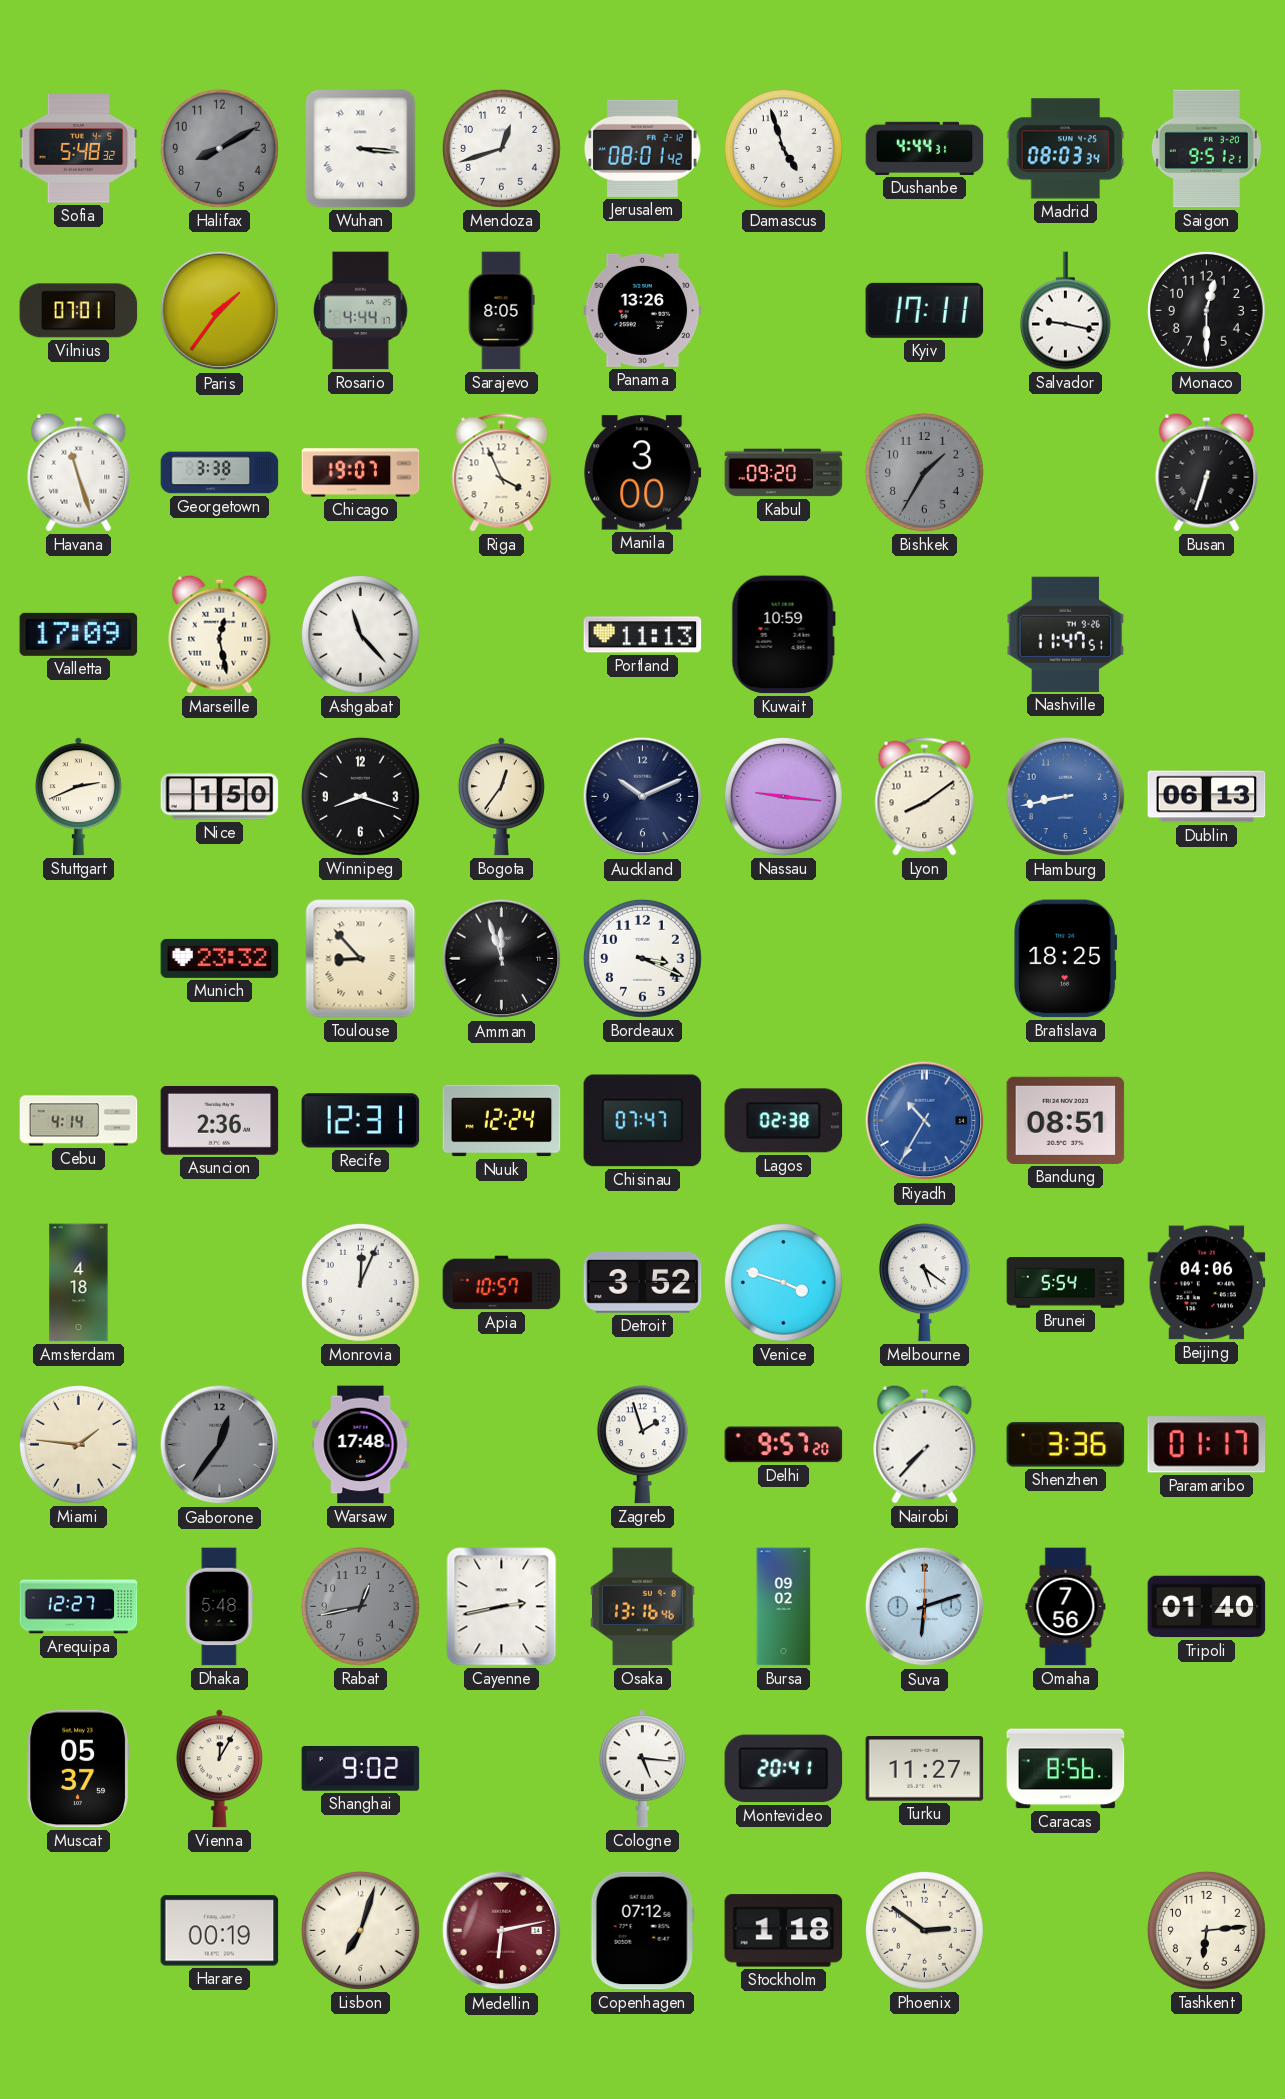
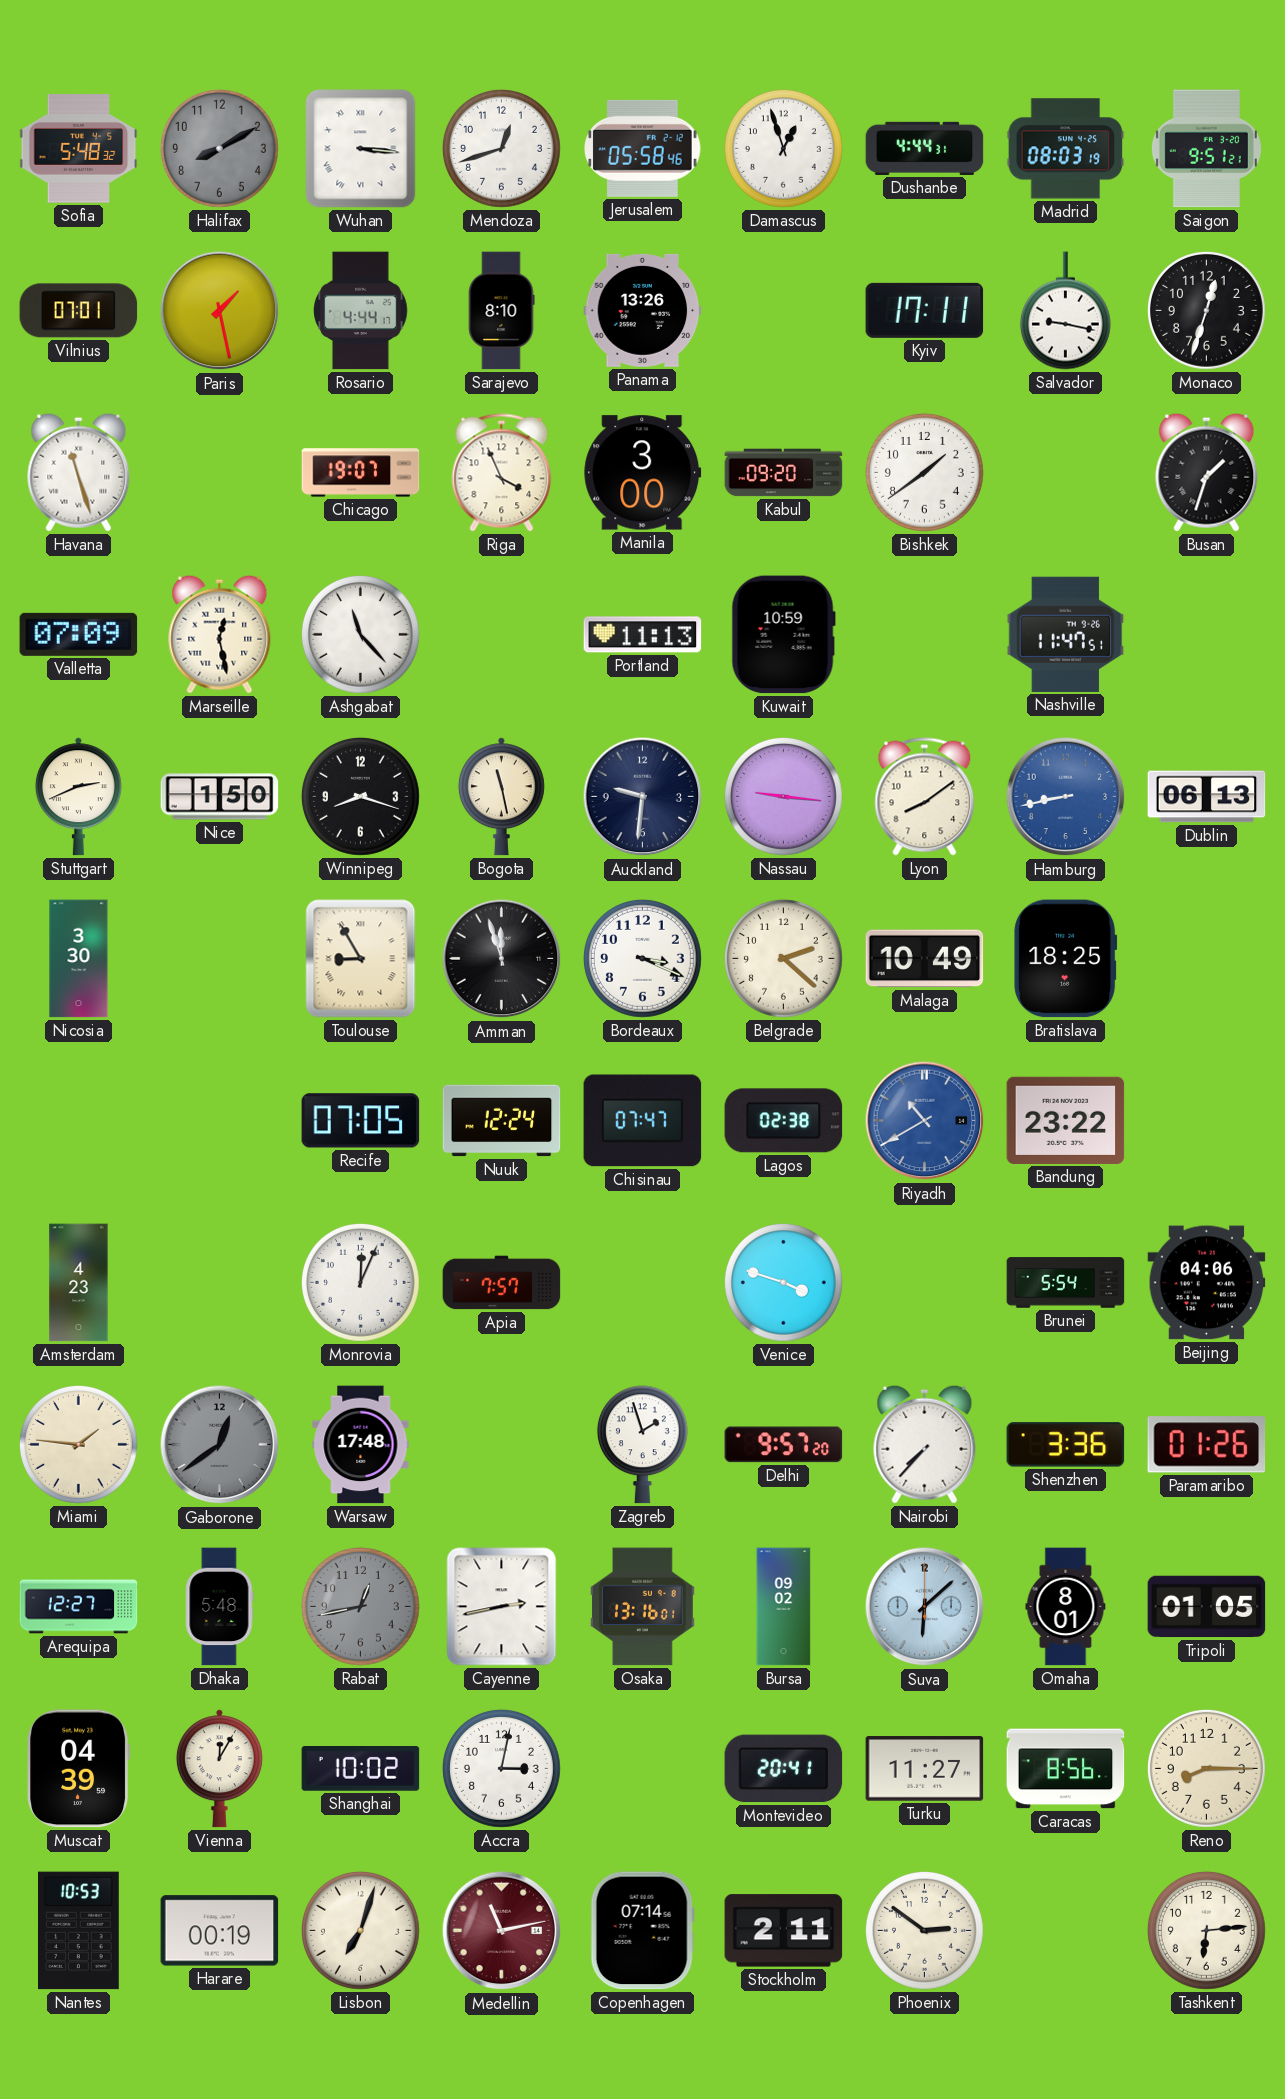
Jerusalem: 08:01 -> 05:58
Damascus: 4:57 -> 12:57
Madrid: 08:03:34 -> 08:03:19
Paris: 1:36 -> 1:28
Sarajevo: 8:05 -> 8:10
Monaco: 12:30 -> 12:33
Georgetown: 3:38 -> none
Bishkek: 1:35 -> 1:39
Bishkek dial: grey -> white
Busan: 6:33 -> 1:33
Valletta: 17:09 -> 07:09
Bogota: 12:36 -> 11:28
Auckland: 10:11 -> 9:31
Nicosia: none -> 3:30
Munich: 23:32 -> none
Toulouse: 8:53 -> 8:55
Belgrade: none -> 2:22
Malaga: none -> 10:49
Cebu: 4:14 -> none
Asuncion: 2:36 -> none
Recife: 12:31 -> 07:05
Riyadh: 10:35 -> 10:40
Bandung: 08:51 -> 23:22
Amsterdam: 4:18 -> 4:23
Apia: 10:57 -> 7:57
Detroit: 3:52 -> none
Melbourne: 5:21 -> none
Gaborone: 12:36 -> 12:39
Paramaribo: 01:17 -> 01:26
Osaka: 13:16:46 -> 13:16:01
Suva: 6:12 -> 6:08
Omaha: 7:56 -> 8:01
Tripoli: 01:40 -> 01:05
Muscat: 05:37 -> 04:39
Shanghai: 9:02 -> 10:02
Accra: none -> 3:02
Cologne: 5:16 -> none
Reno: none -> 8:15
Nantes: none -> 10:53
Medellin: 6:13 -> 11:13
Copenhagen: 07:12 -> 07:14
Stockholm: 1:18 -> 2:11
